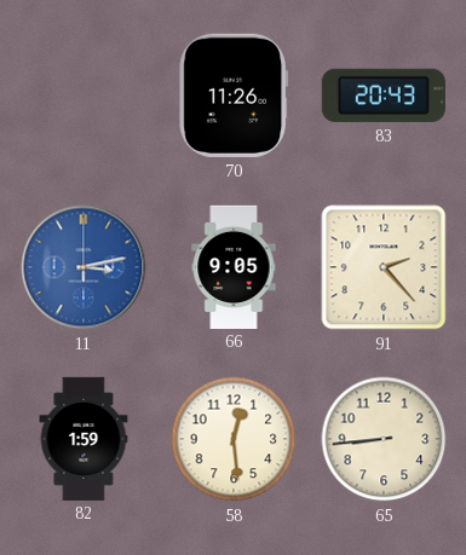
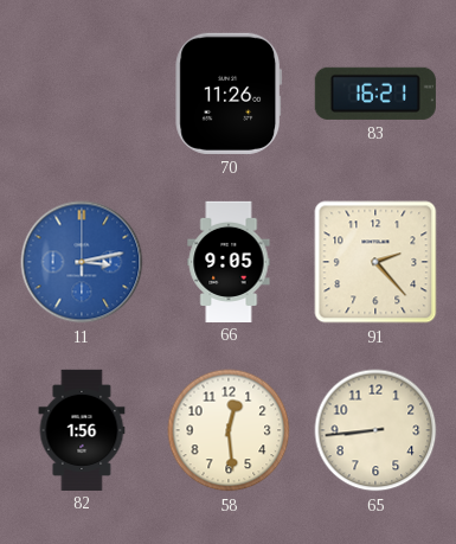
83: 20:43 -> 16:21
82: 1:59 -> 1:56
